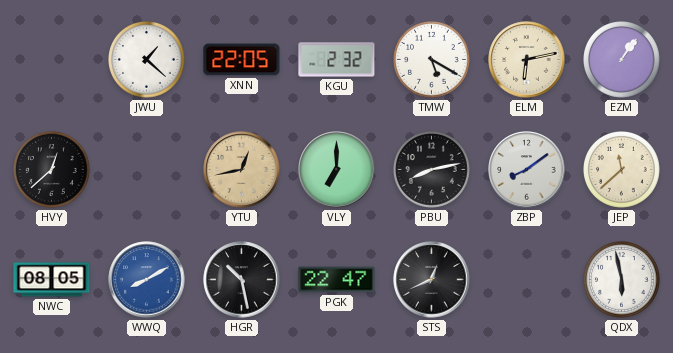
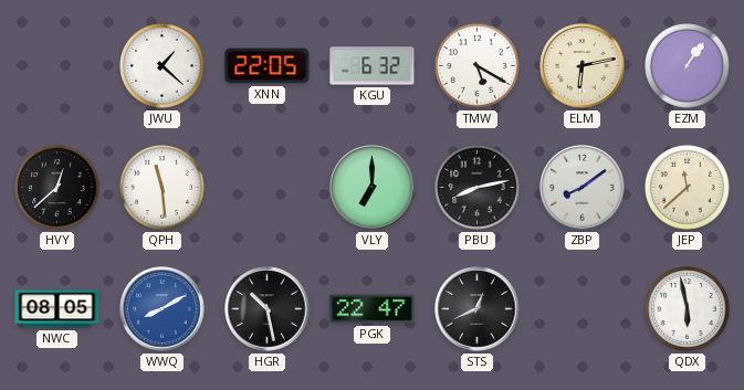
KGU: 2:32 -> 6:32
QPH: none -> 11:29
YTU: 12:43 -> none
